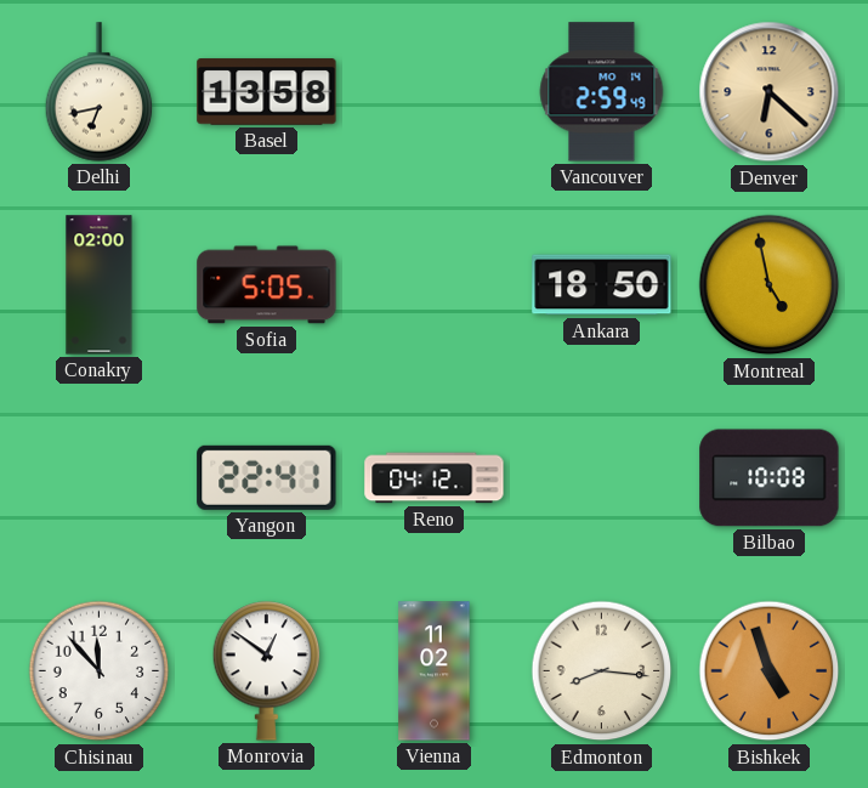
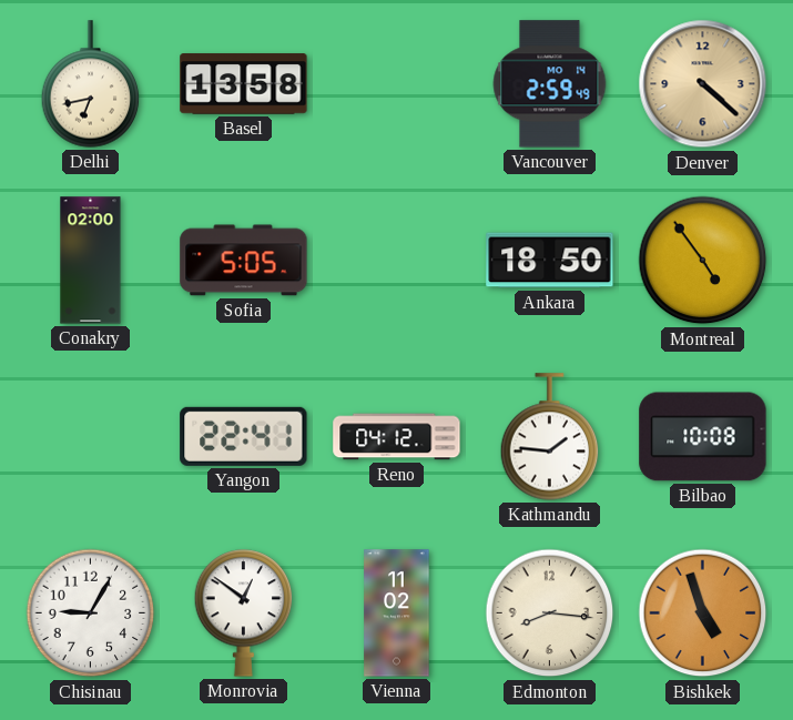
Denver: 6:22 -> 4:22
Montreal: 4:58 -> 4:54
Kathmandu: none -> 1:46
Chisinau: 11:53 -> 9:05
